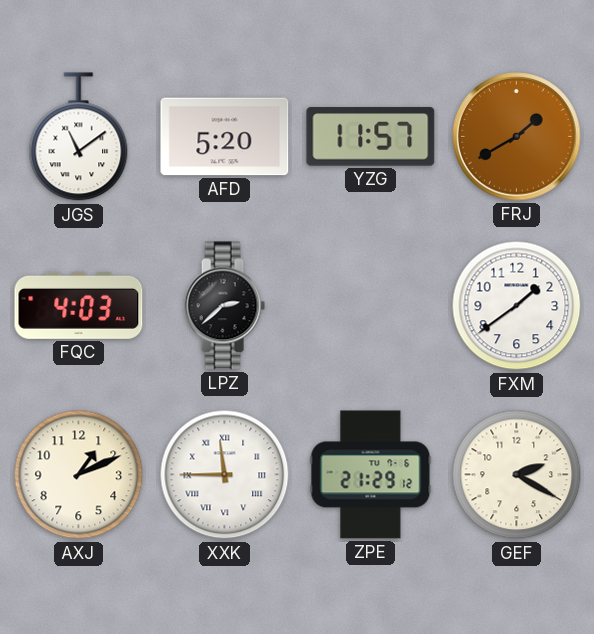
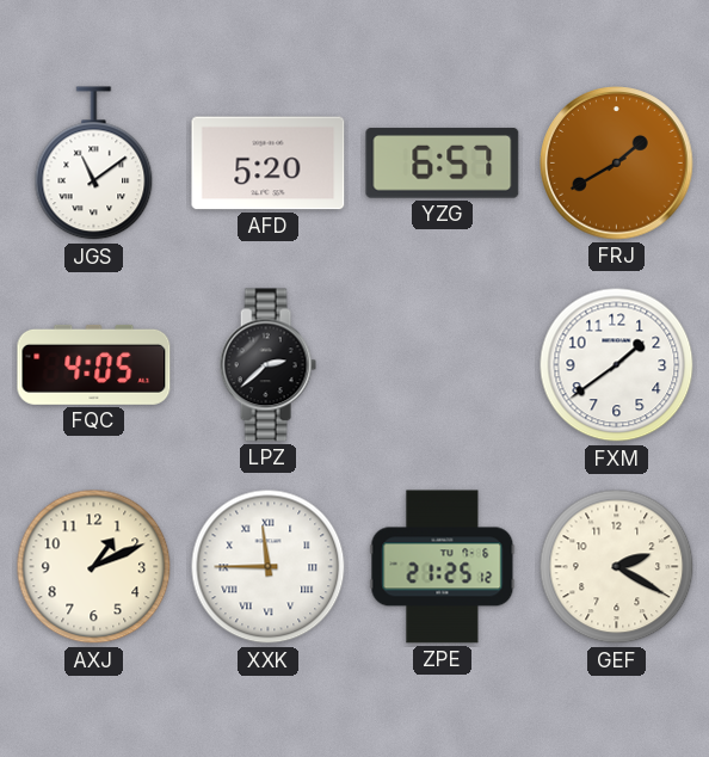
YZG: 11:57 -> 6:57
FQC: 4:03 -> 4:05
ZPE: 21:29 -> 21:25
